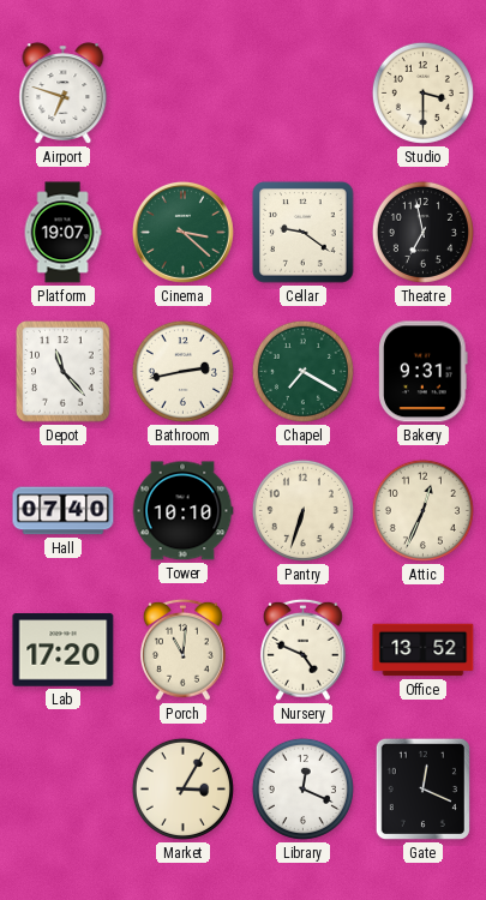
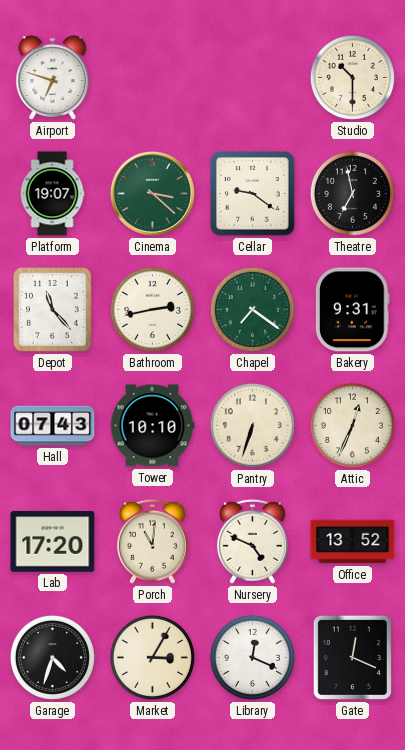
Studio: 3:30 -> 10:30
Chapel: 7:20 -> 7:21
Hall: 07:40 -> 07:43
Garage: none -> 4:33
